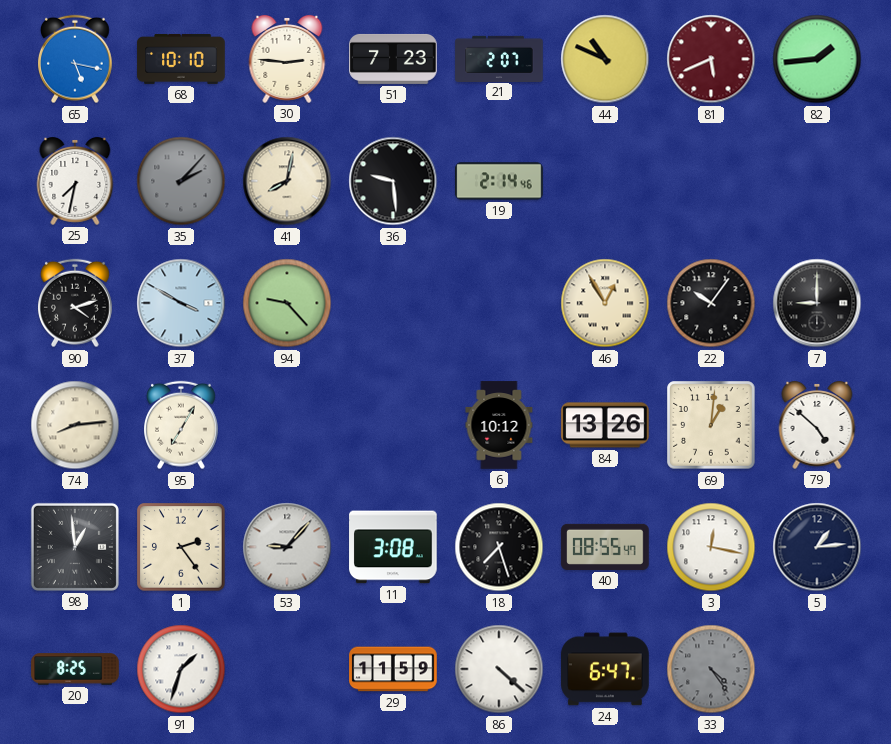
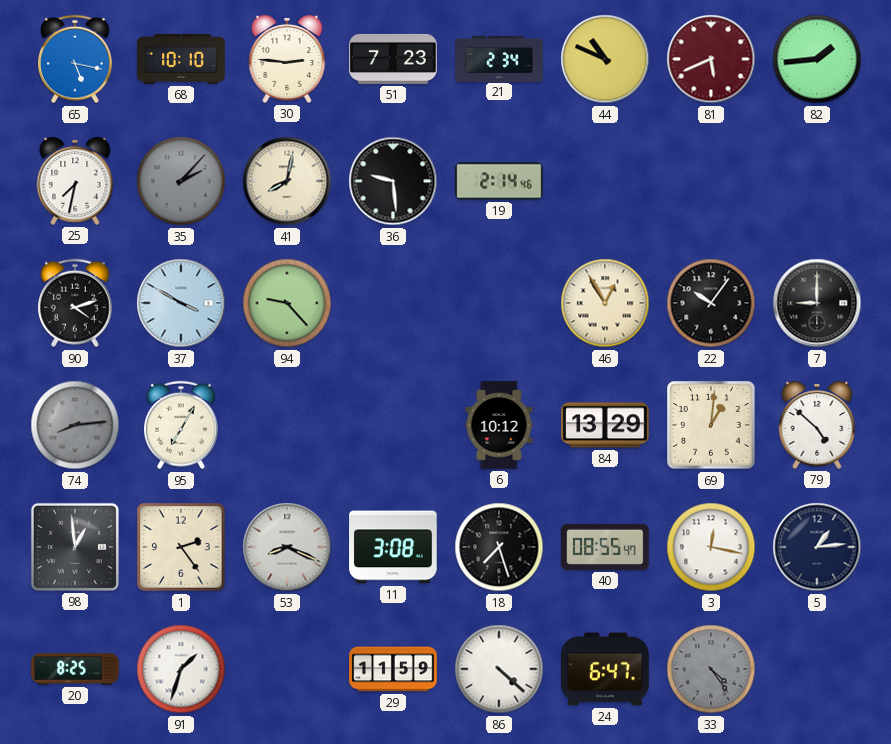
21: 2:07 -> 2:34
74 dial: cream -> grey
84: 13:26 -> 13:29
53: 9:07 -> 8:19
